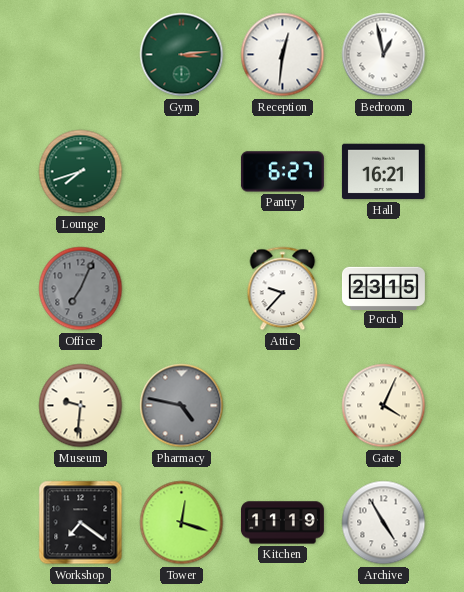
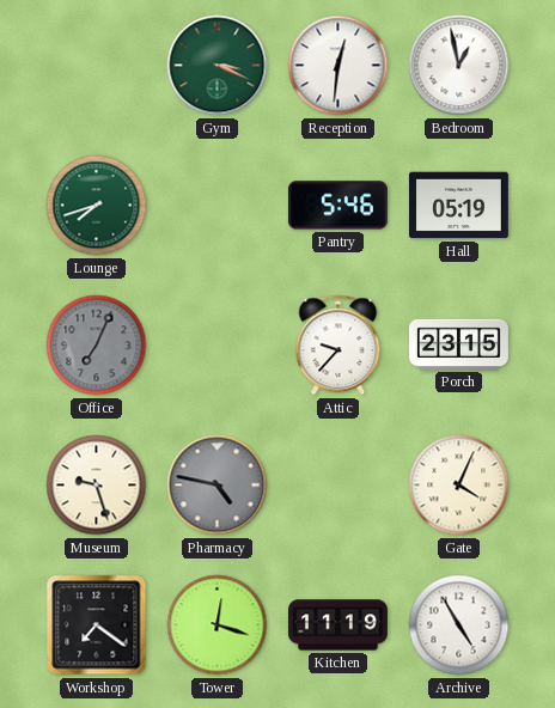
Gym: 3:14 -> 3:19
Pantry: 6:27 -> 5:46
Hall: 16:21 -> 05:19
Museum: 9:31 -> 9:27
